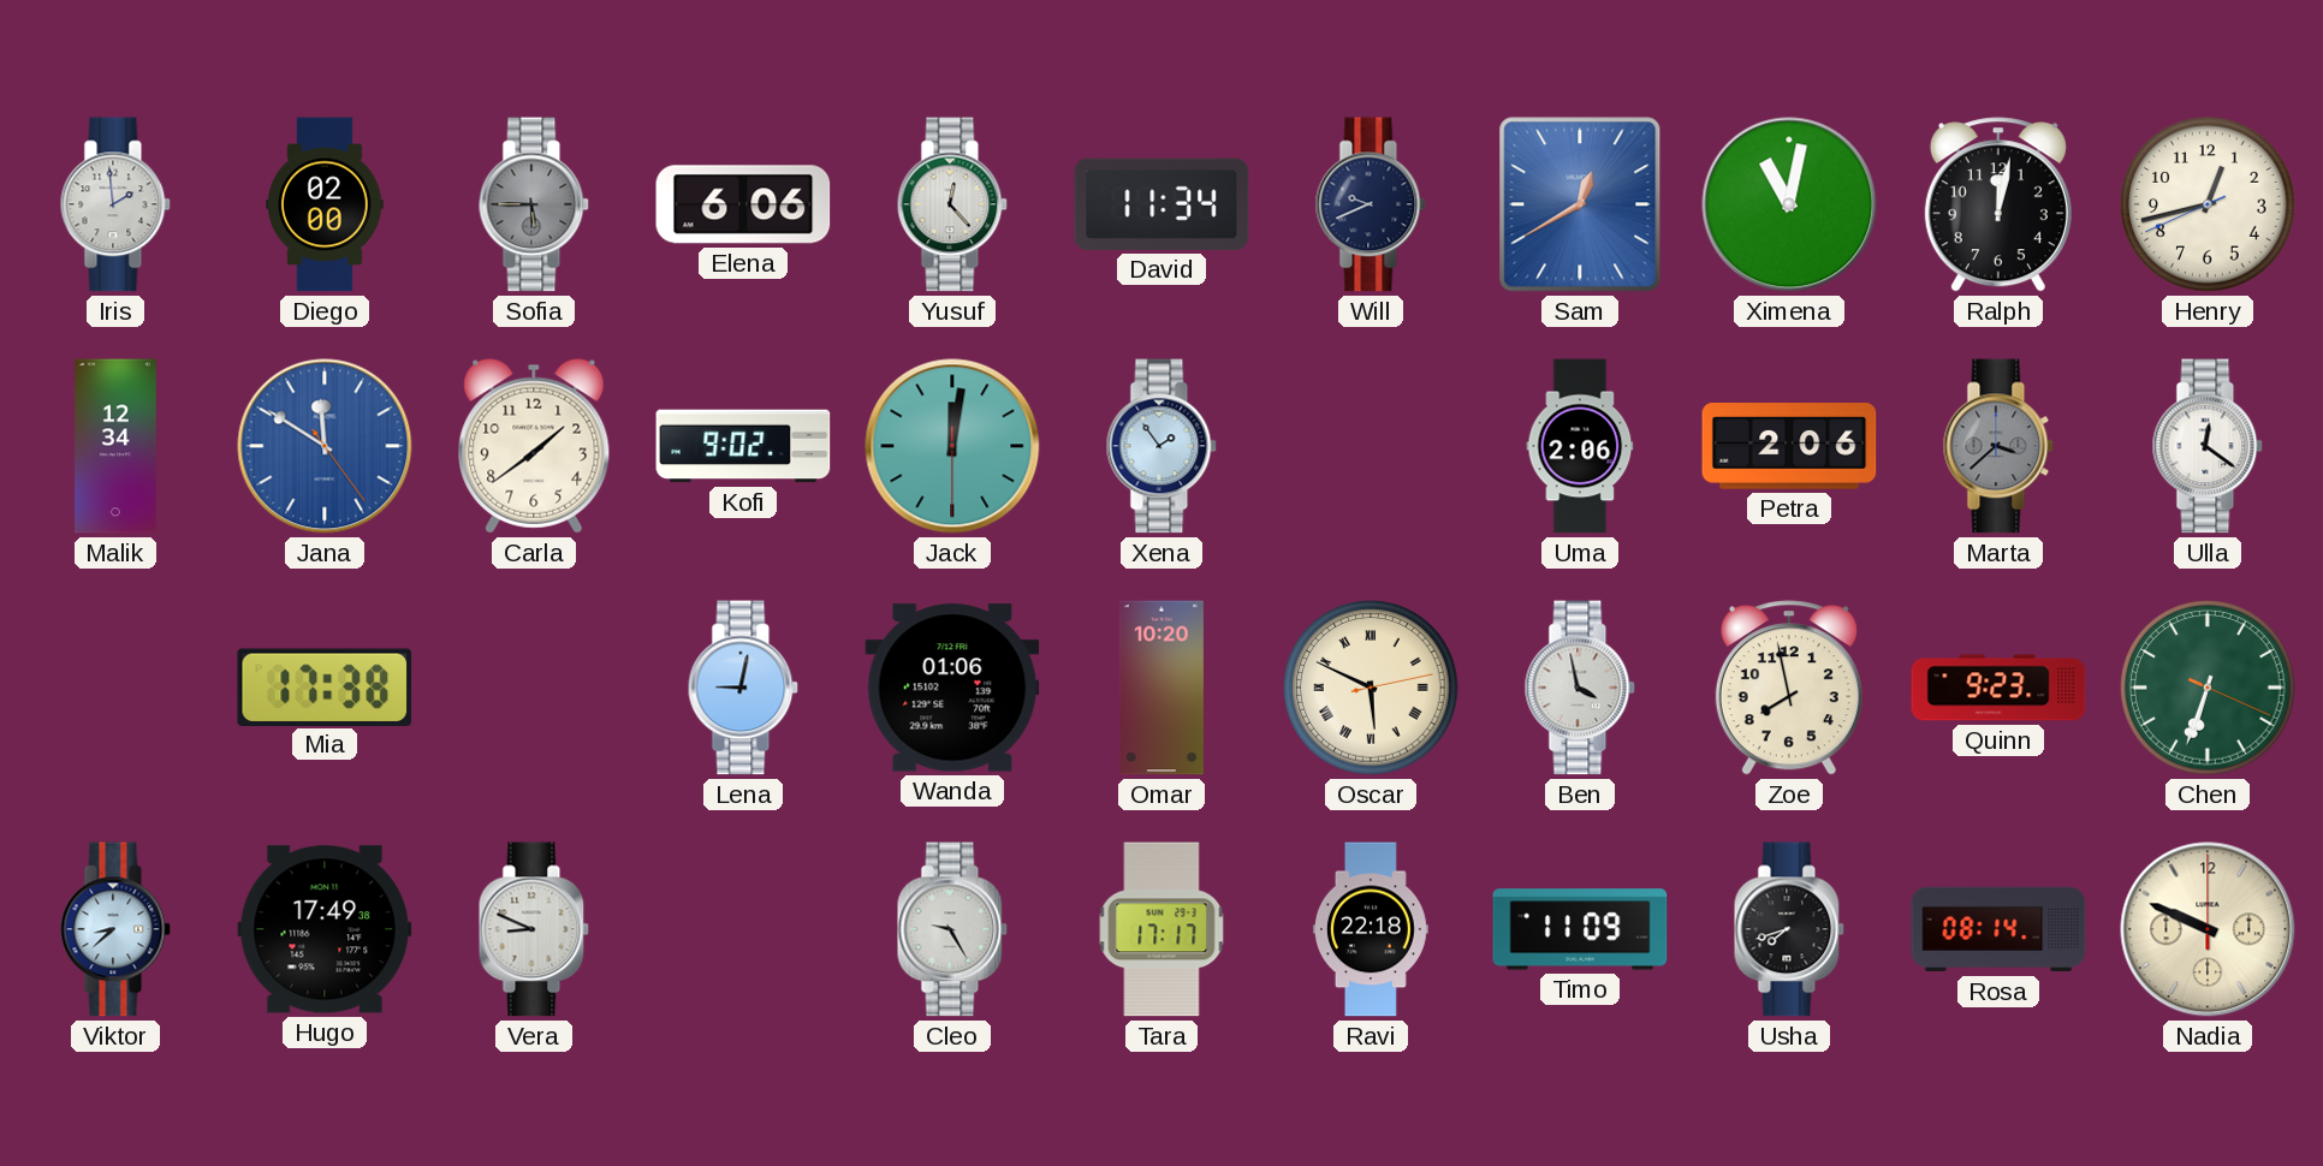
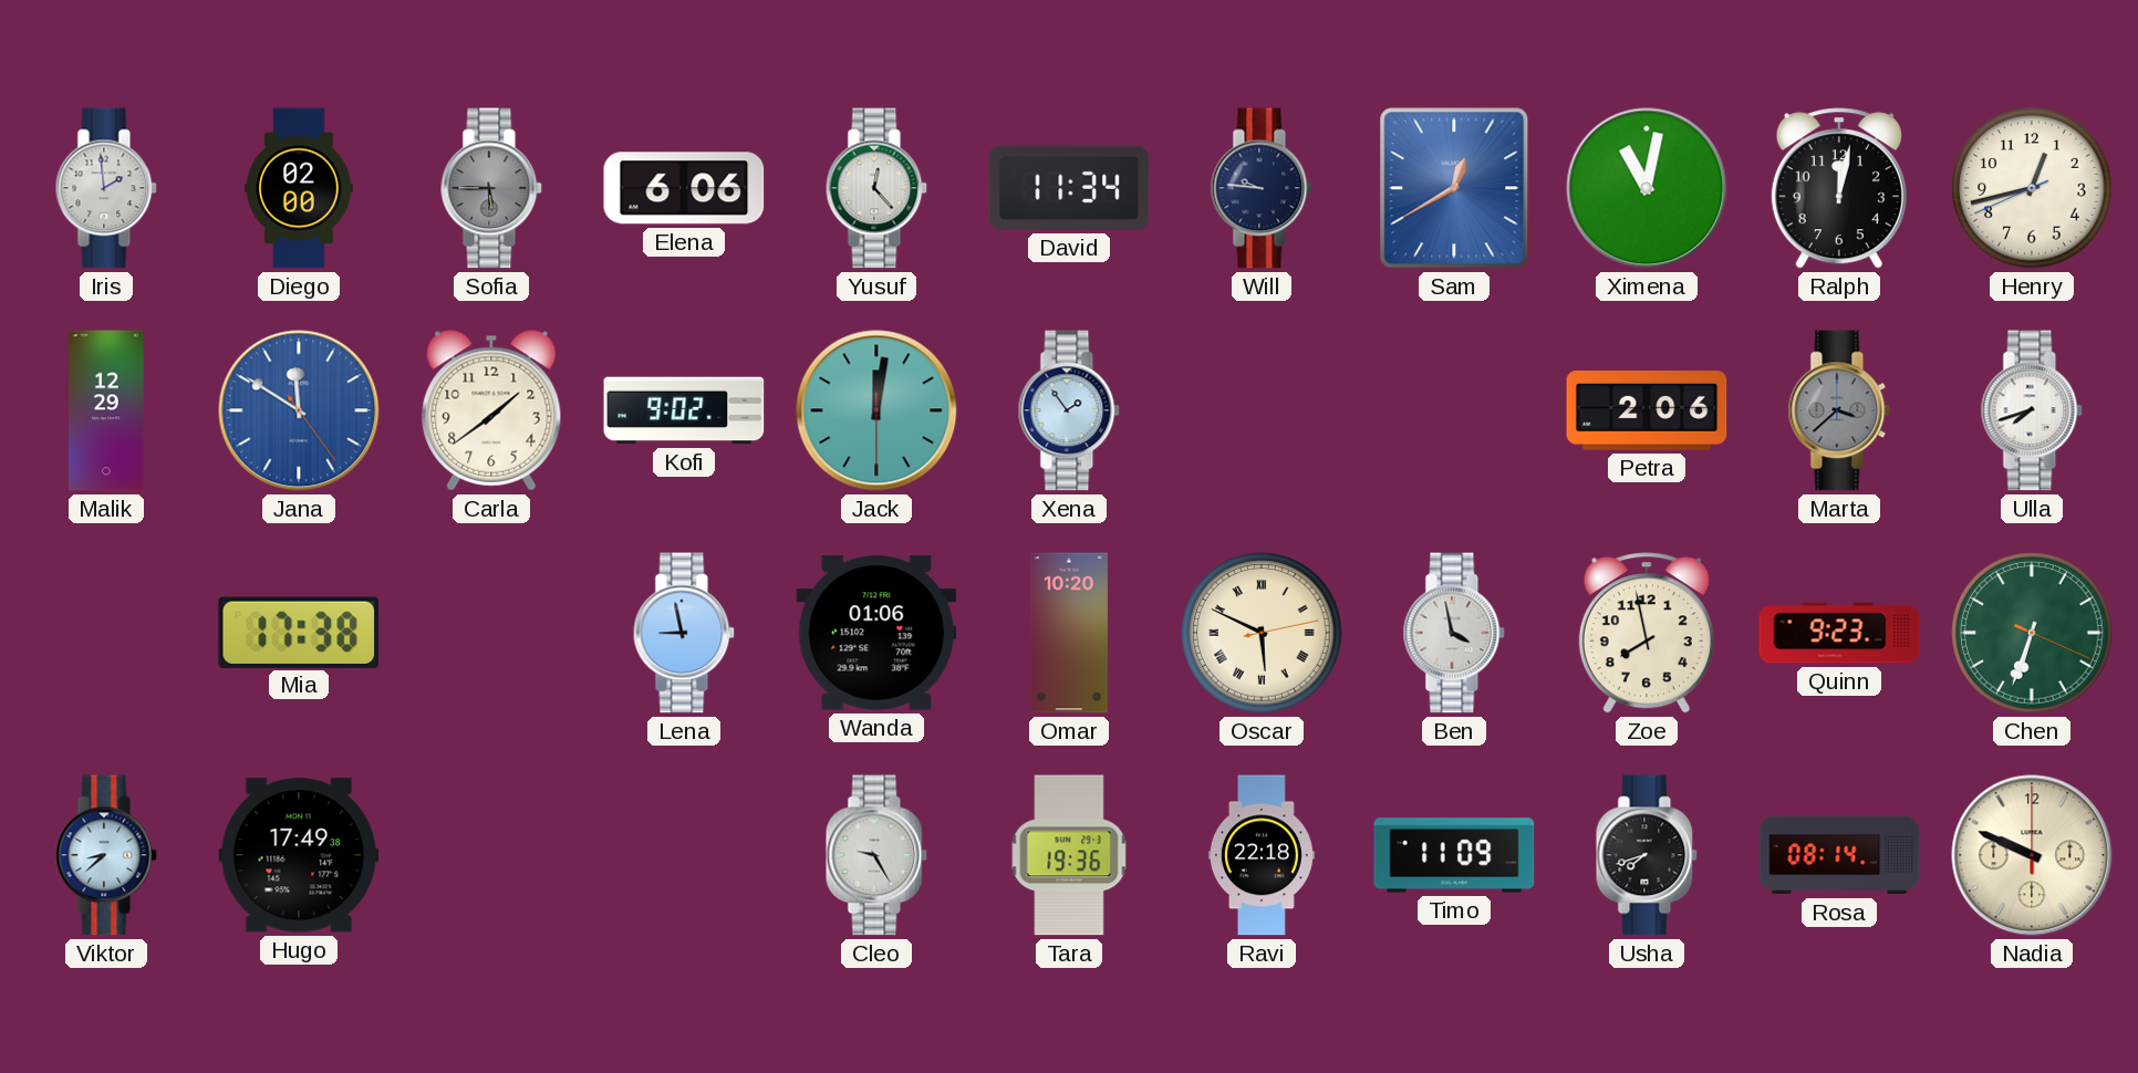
Will: 9:41 -> 9:46
Malik: 12:34 -> 12:29
Uma: 2:06 -> none
Ulla: 12:21 -> 7:42
Lena: 9:02 -> 8:58
Vera: 8:49 -> none
Tara: 17:17 -> 19:36
